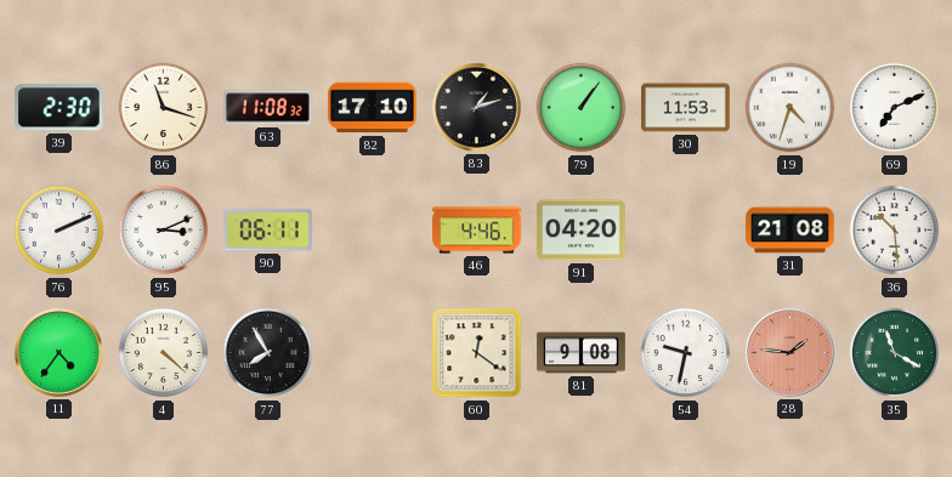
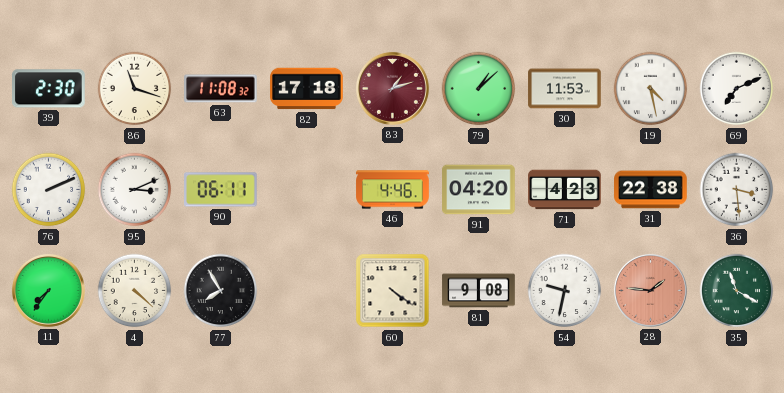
82: 17:10 -> 17:18
83 dial: black -> burgundy
79: 1:06 -> 1:08
19: 4:33 -> 4:28
71: none -> 4:23
31: 21:08 -> 22:38
36: 10:29 -> 3:29
11: 4:36 -> 7:36
60: 12:21 -> 4:21
